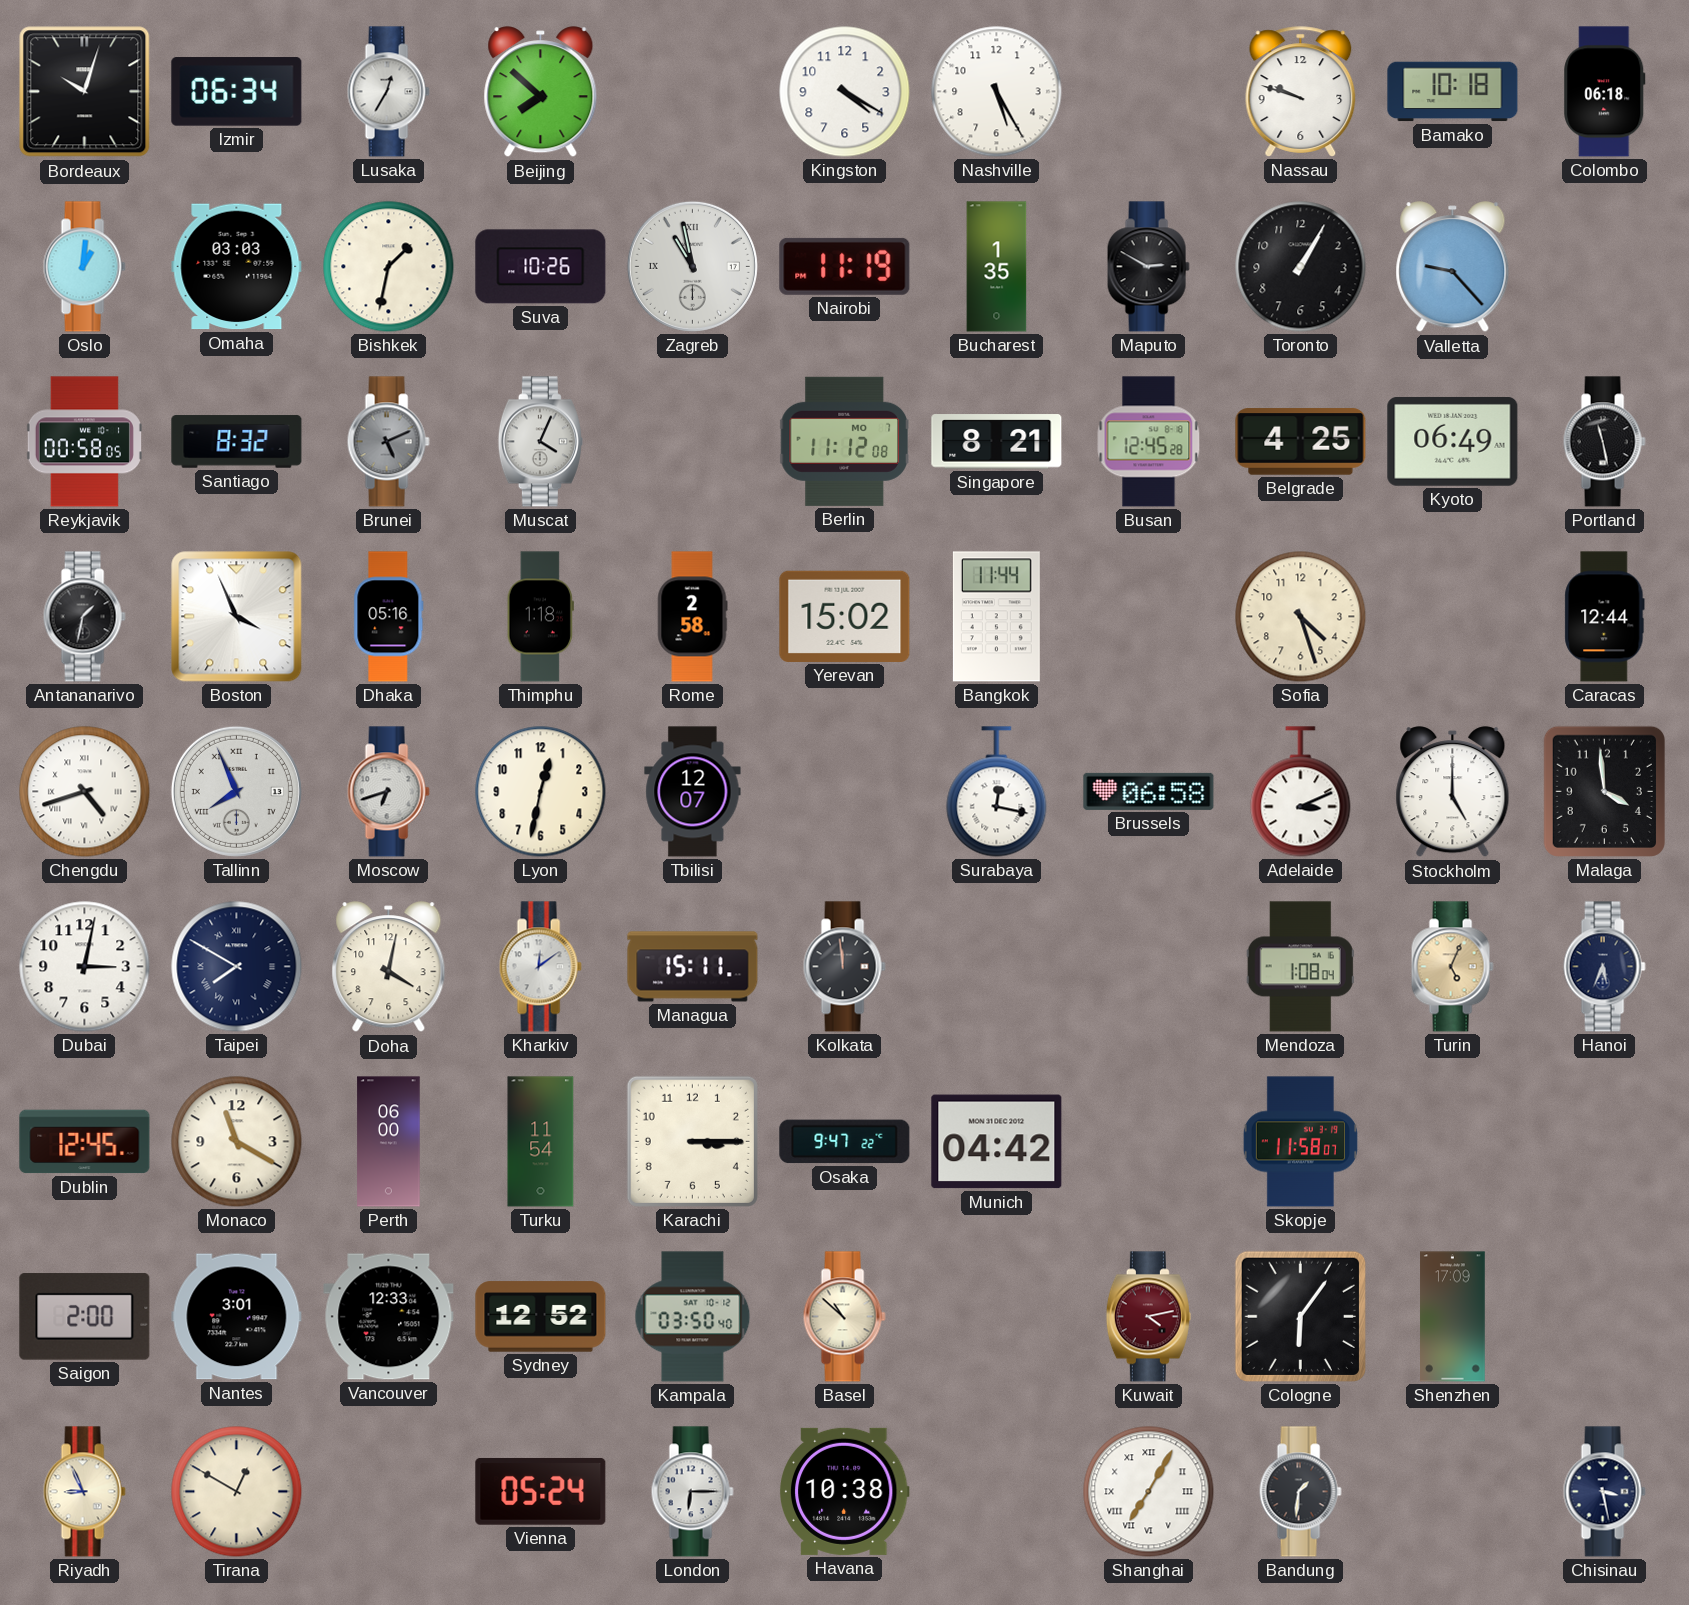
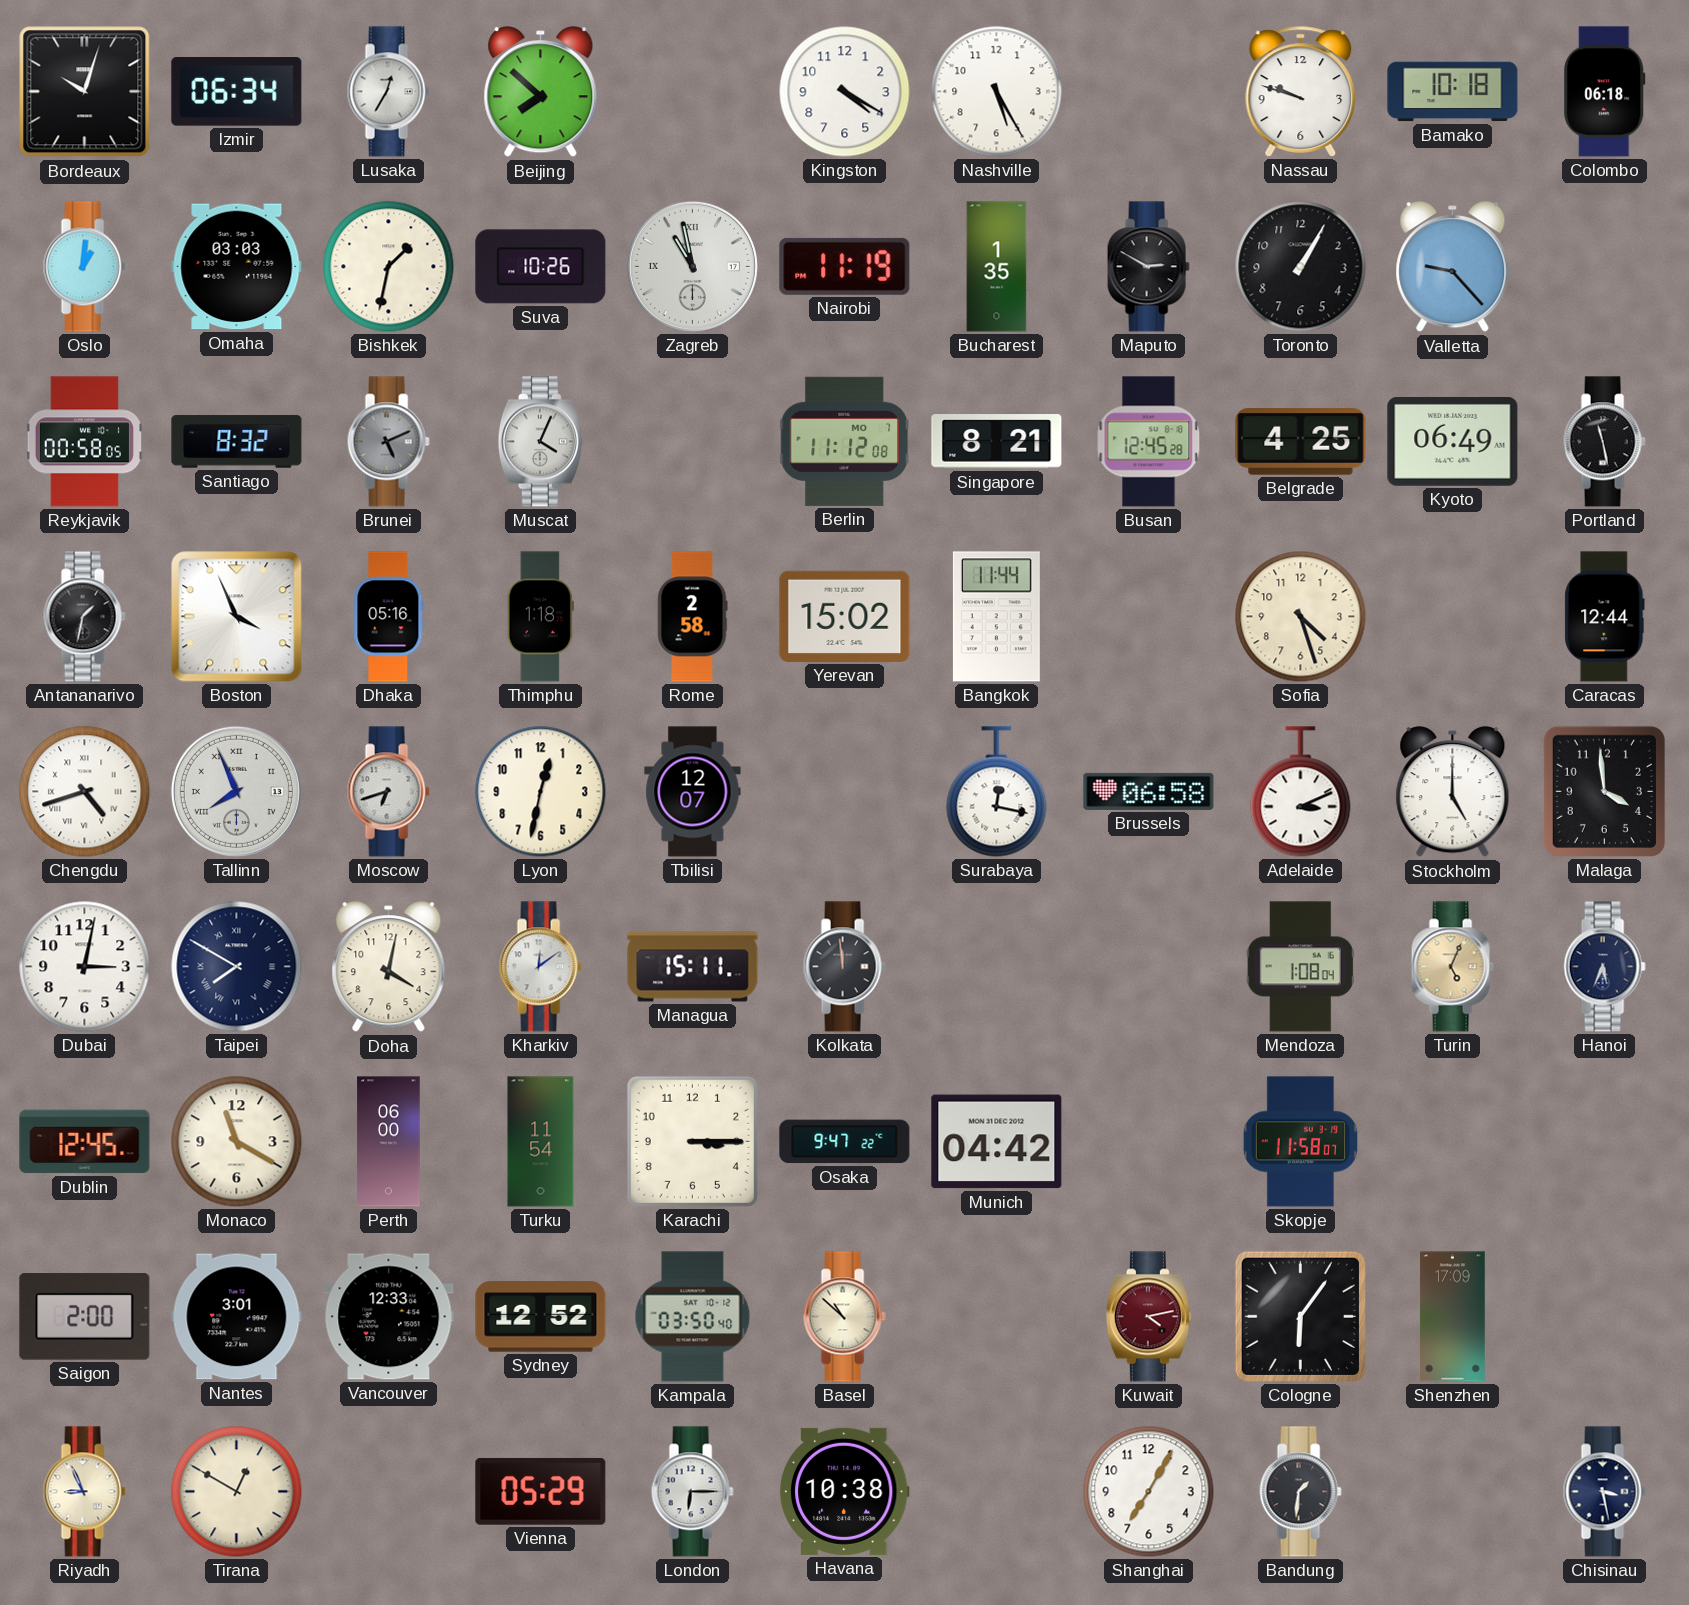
Vienna: 05:24 -> 05:29
Shanghai numerals: Roman -> Arabic
